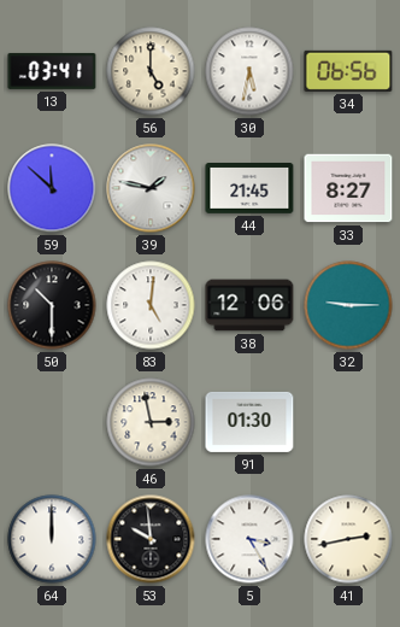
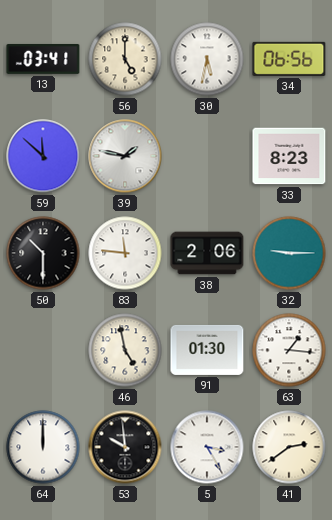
44: 21:45 -> none
33: 8:27 -> 8:23
83: 5:01 -> 11:46
38: 12:06 -> 2:06
46: 2:58 -> 4:58
63: none -> 1:16
41: 2:43 -> 2:39
